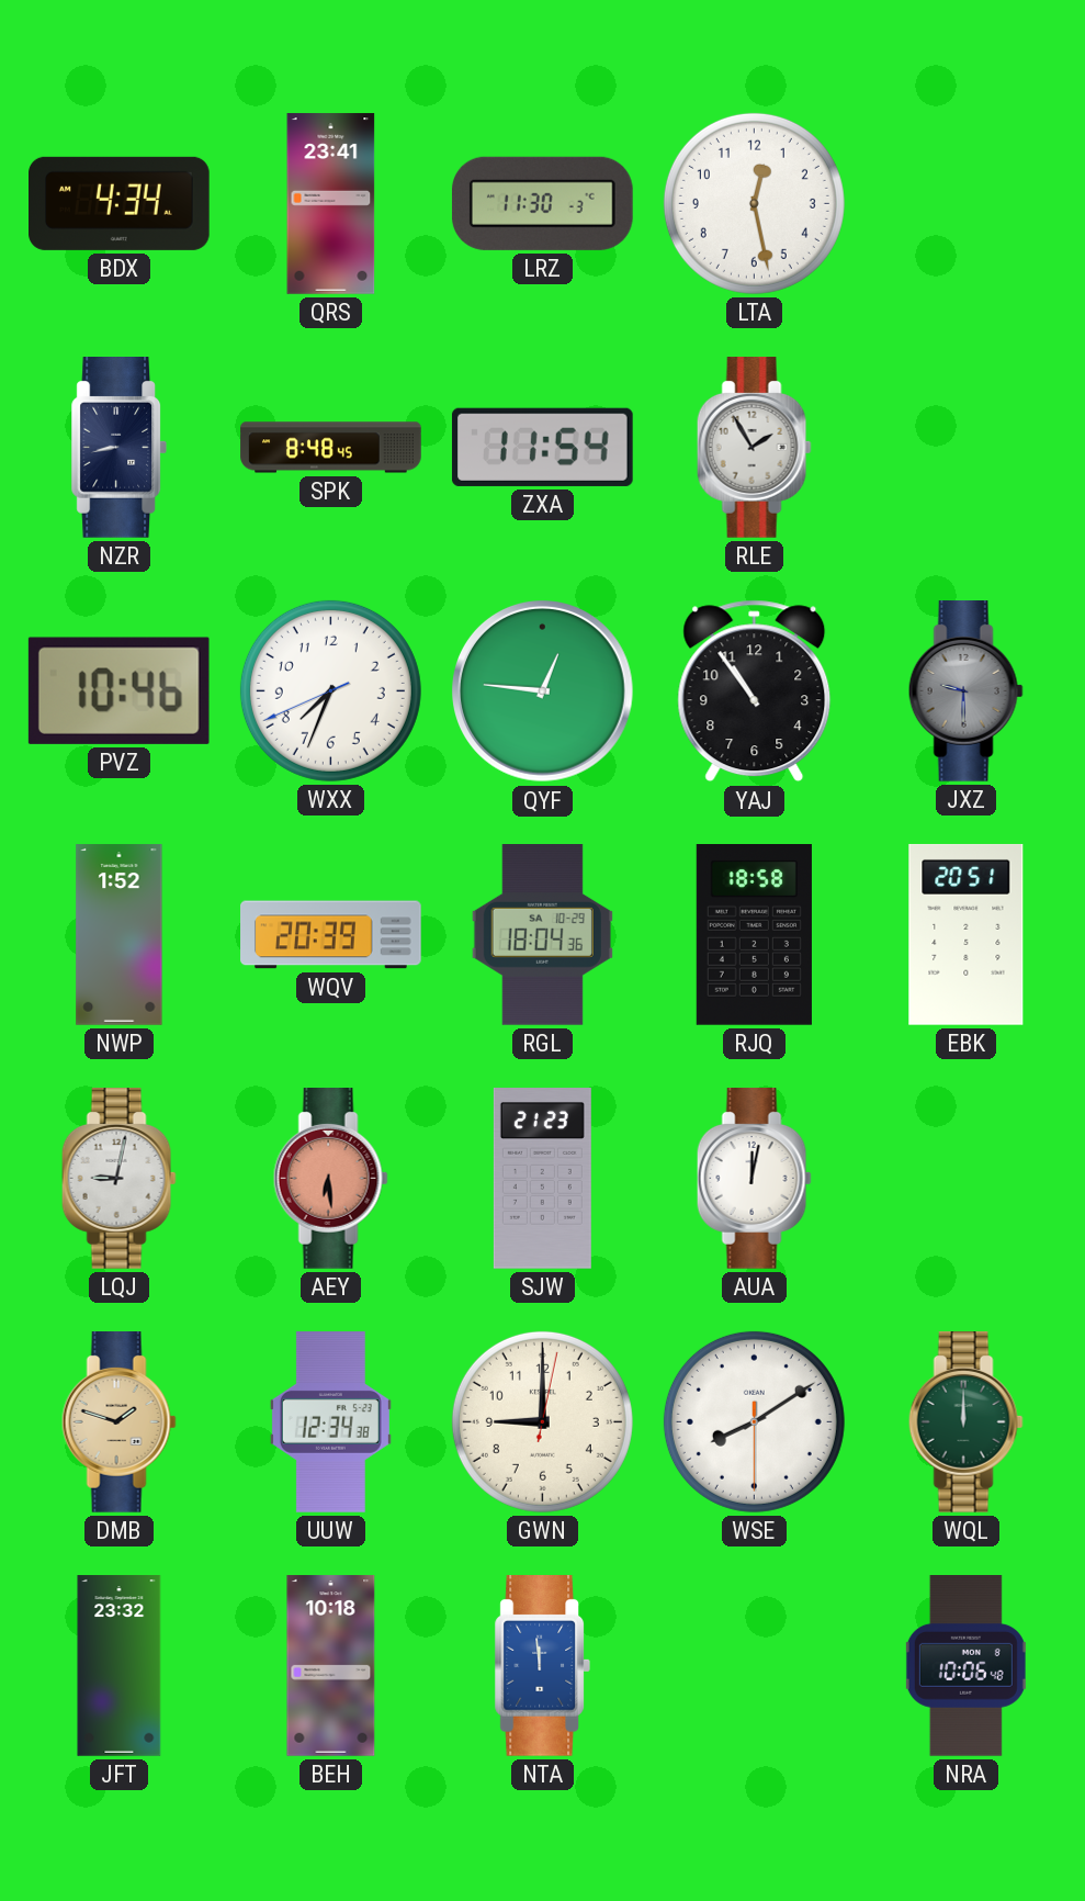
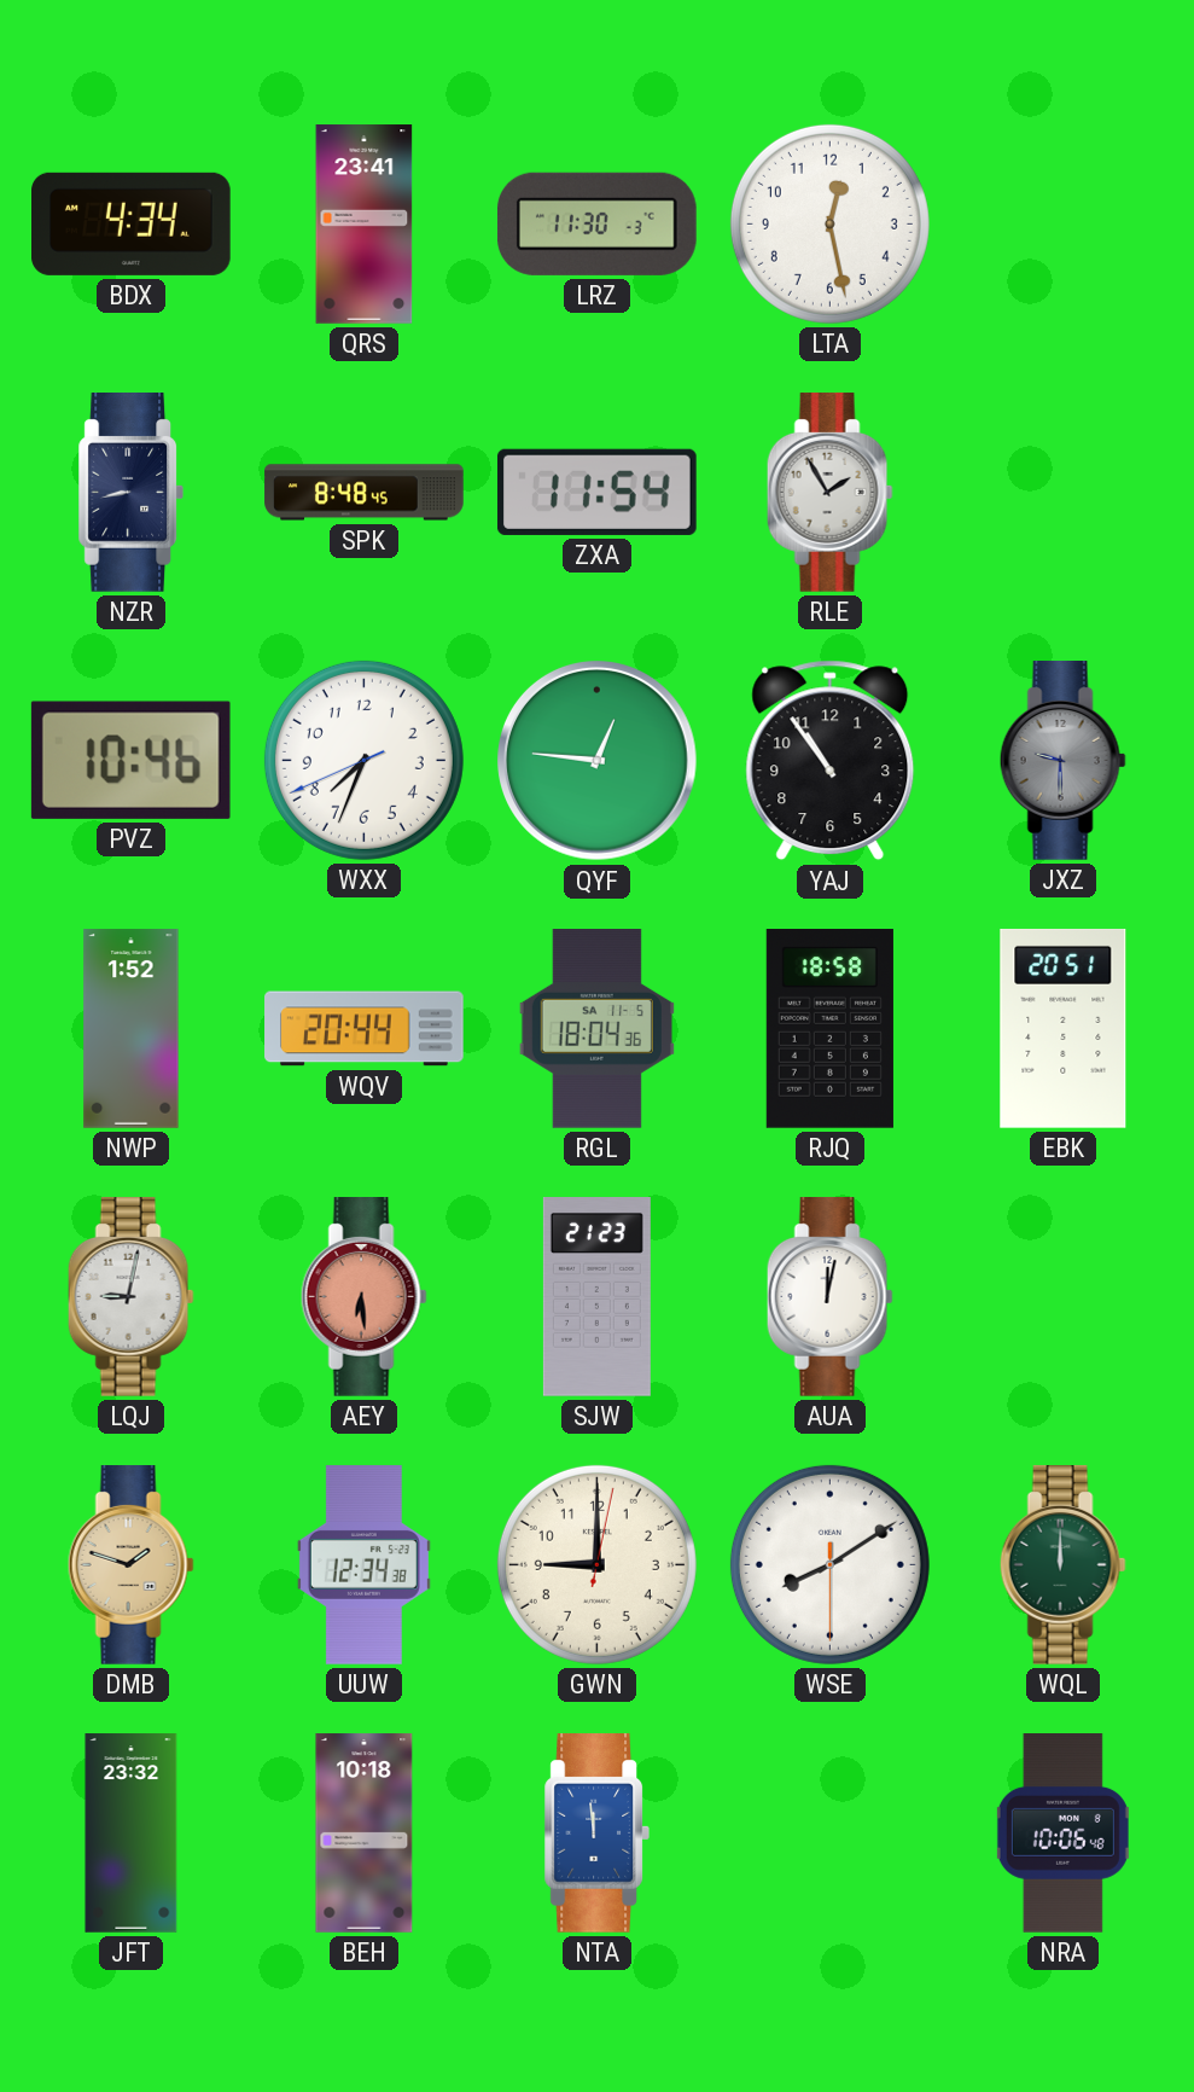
WQV: 20:39 -> 20:44
RGL date: SA 10-29 -> SA 11-5
